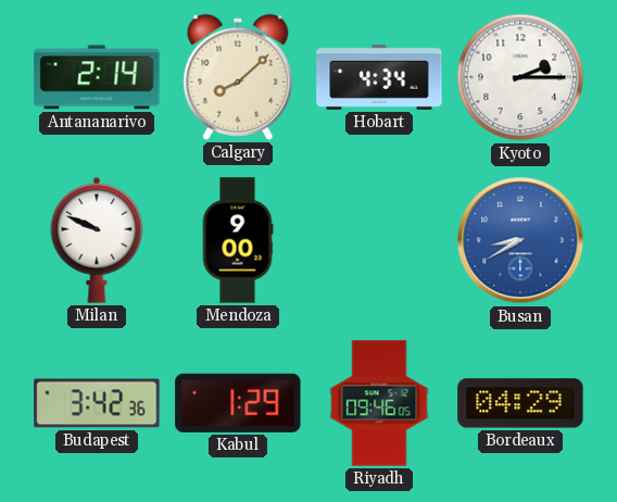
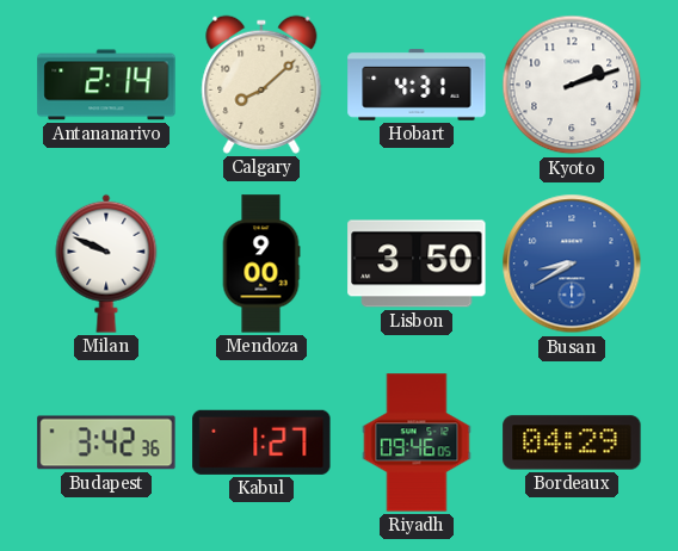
Hobart: 4:34 -> 4:31
Kyoto: 2:15 -> 2:12
Lisbon: none -> 3:50
Kabul: 1:29 -> 1:27
